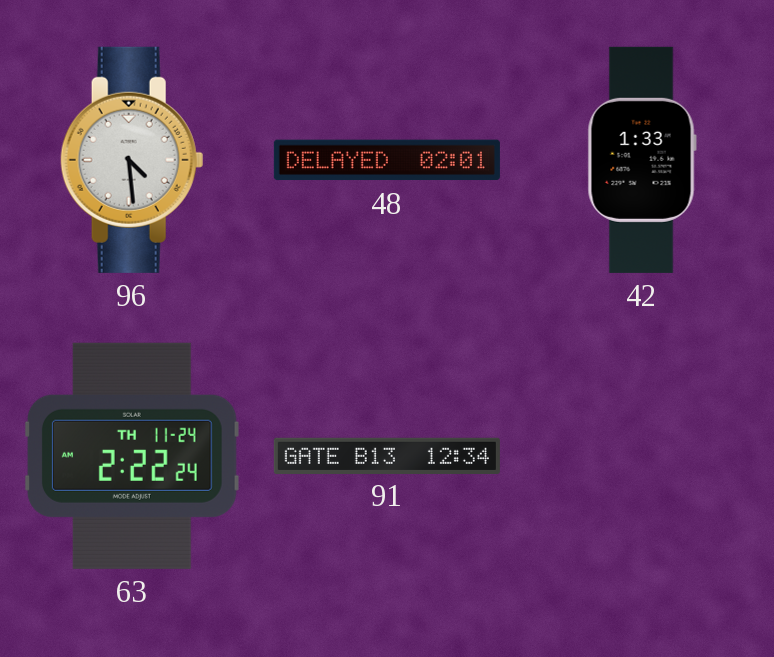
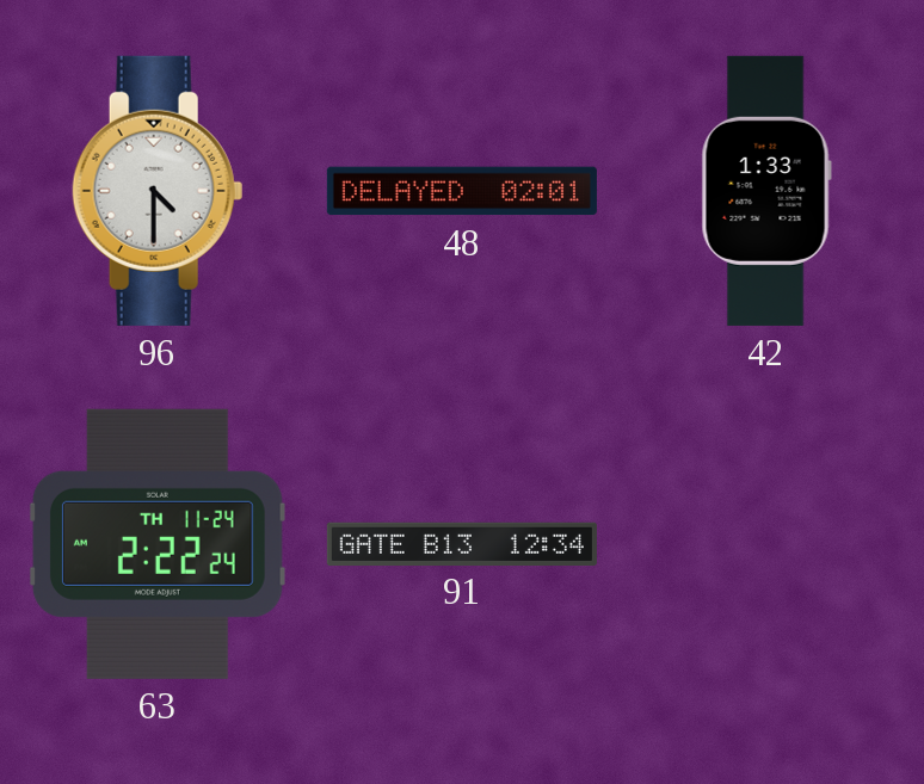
96: 4:29 -> 4:30
